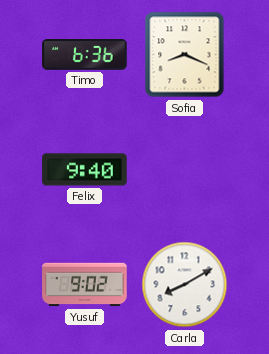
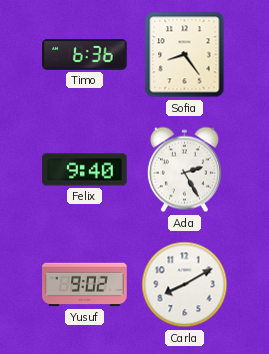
Sofia: 8:19 -> 8:24
Ada: none -> 2:25
